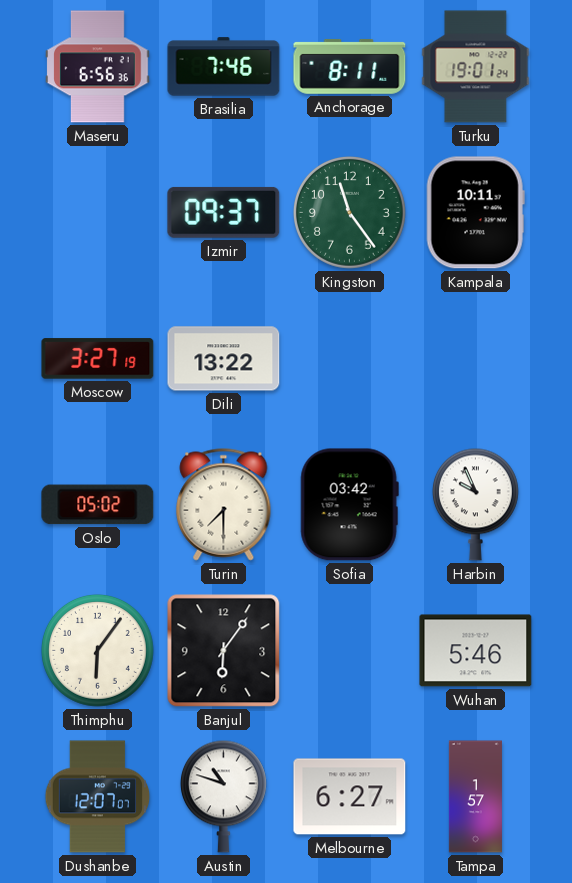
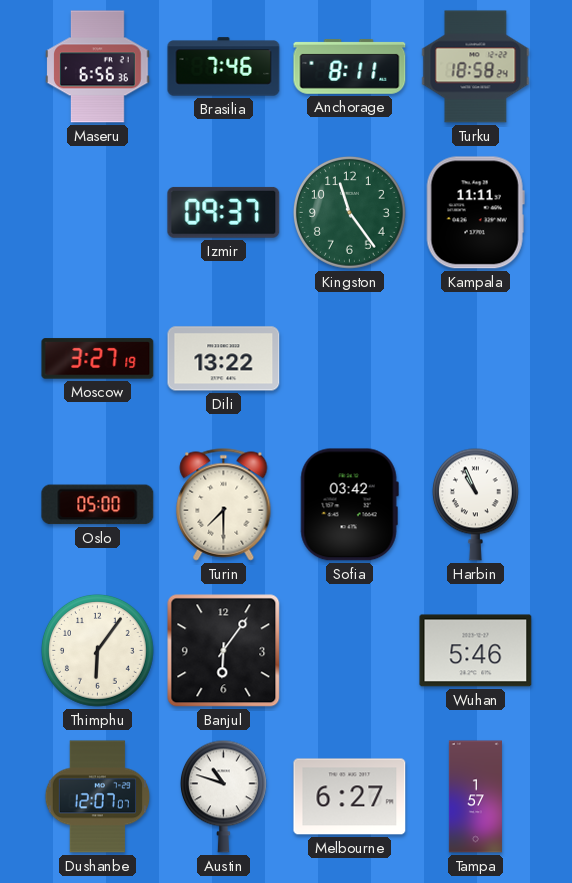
Turku: 19:01 -> 18:58
Kampala: 10:11 -> 11:11
Oslo: 05:02 -> 05:00
Harbin: 9:56 -> 10:56
